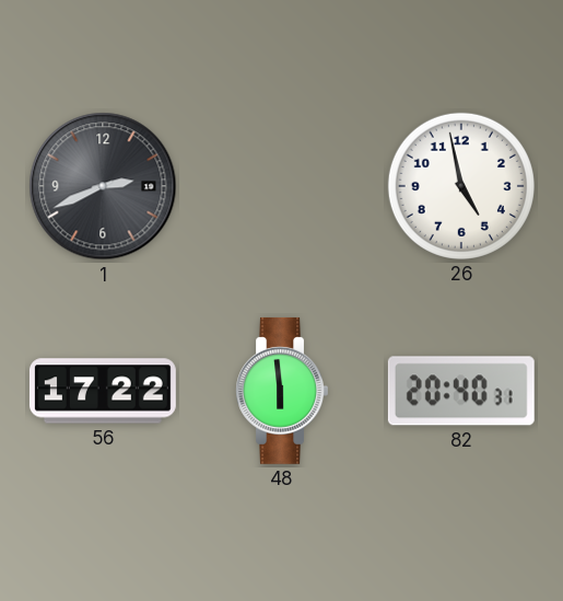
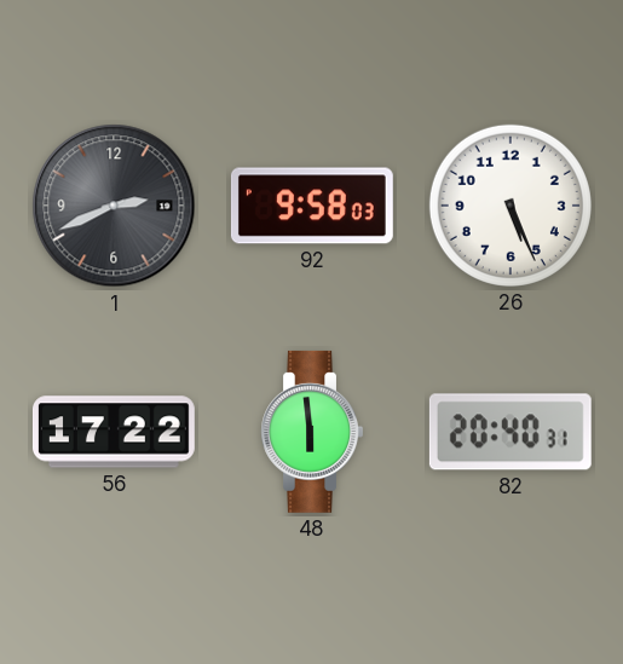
92: none -> 9:58
26: 4:58 -> 5:26
